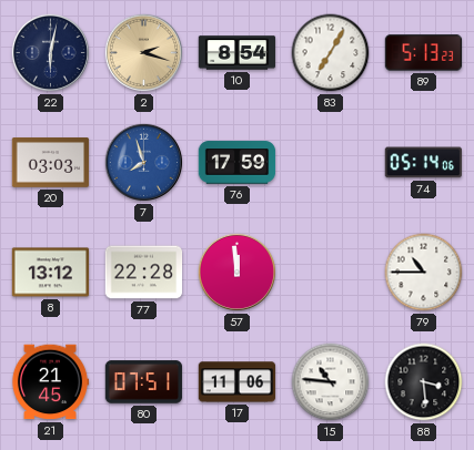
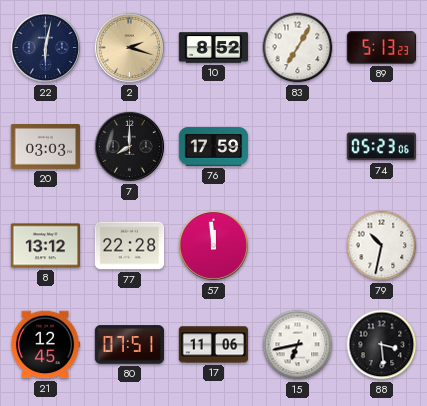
10: 8:54 -> 8:52
7: 7:57 -> 8:00
7 dial: blue -> black
74: 05:14 -> 05:23
79: 10:45 -> 10:32
21: 21:45 -> 12:45
15: 10:46 -> 6:43
